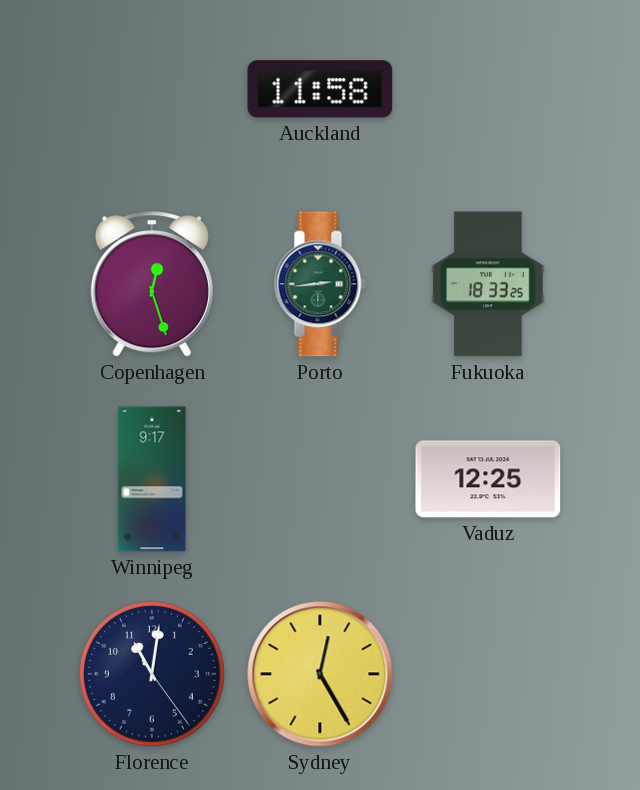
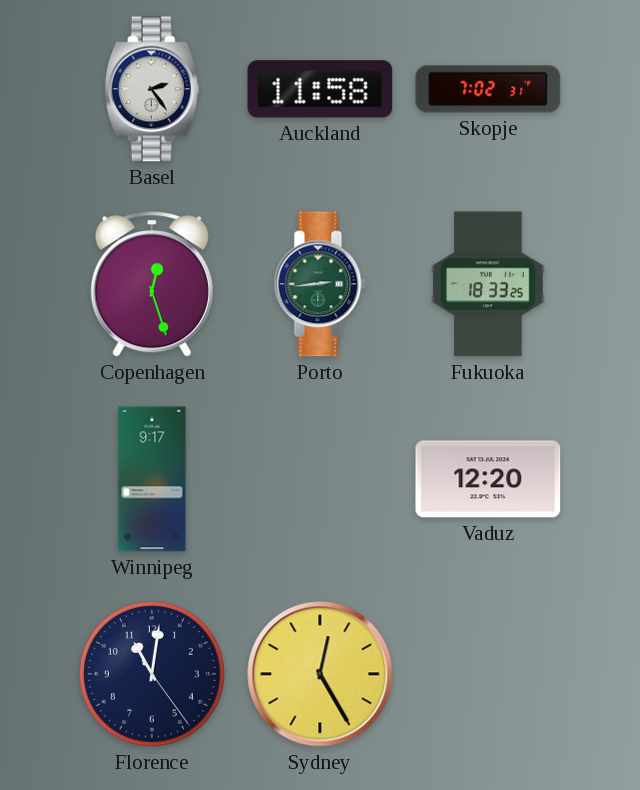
Basel: none -> 2:24
Skopje: none -> 7:02
Vaduz: 12:25 -> 12:20
